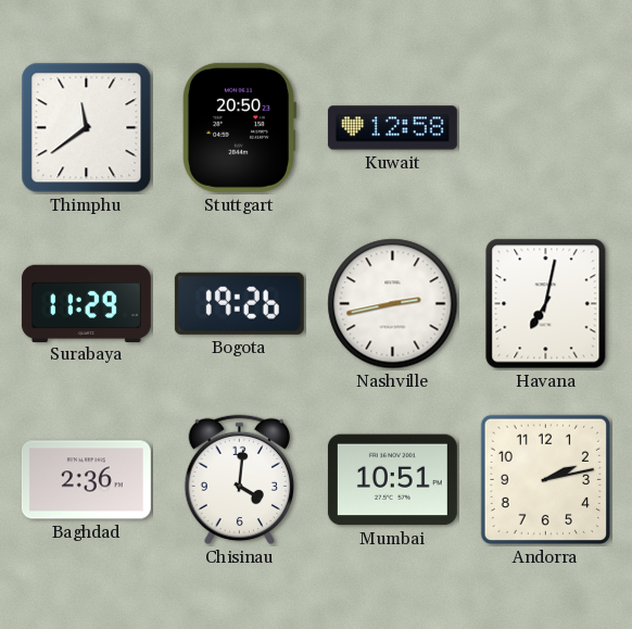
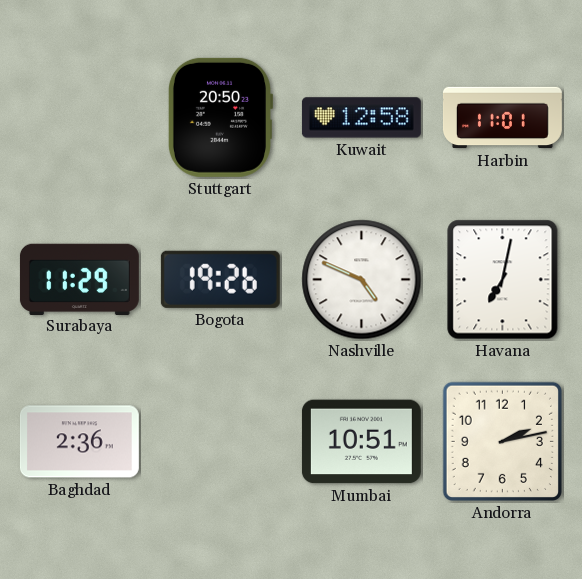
Thimphu: 11:39 -> none
Harbin: none -> 11:01
Nashville: 2:43 -> 4:49
Chisinau: 4:01 -> none
